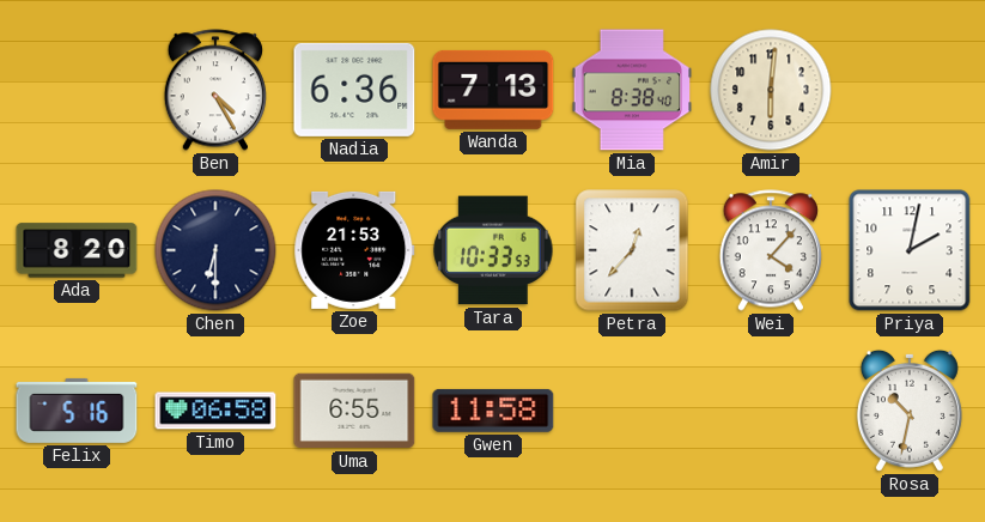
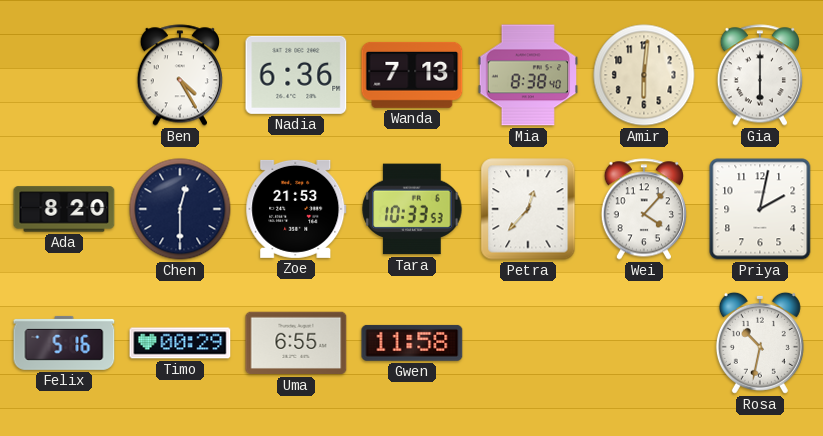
Gia: none -> 6:00
Chen: 6:30 -> 12:30
Timo: 06:58 -> 00:29
